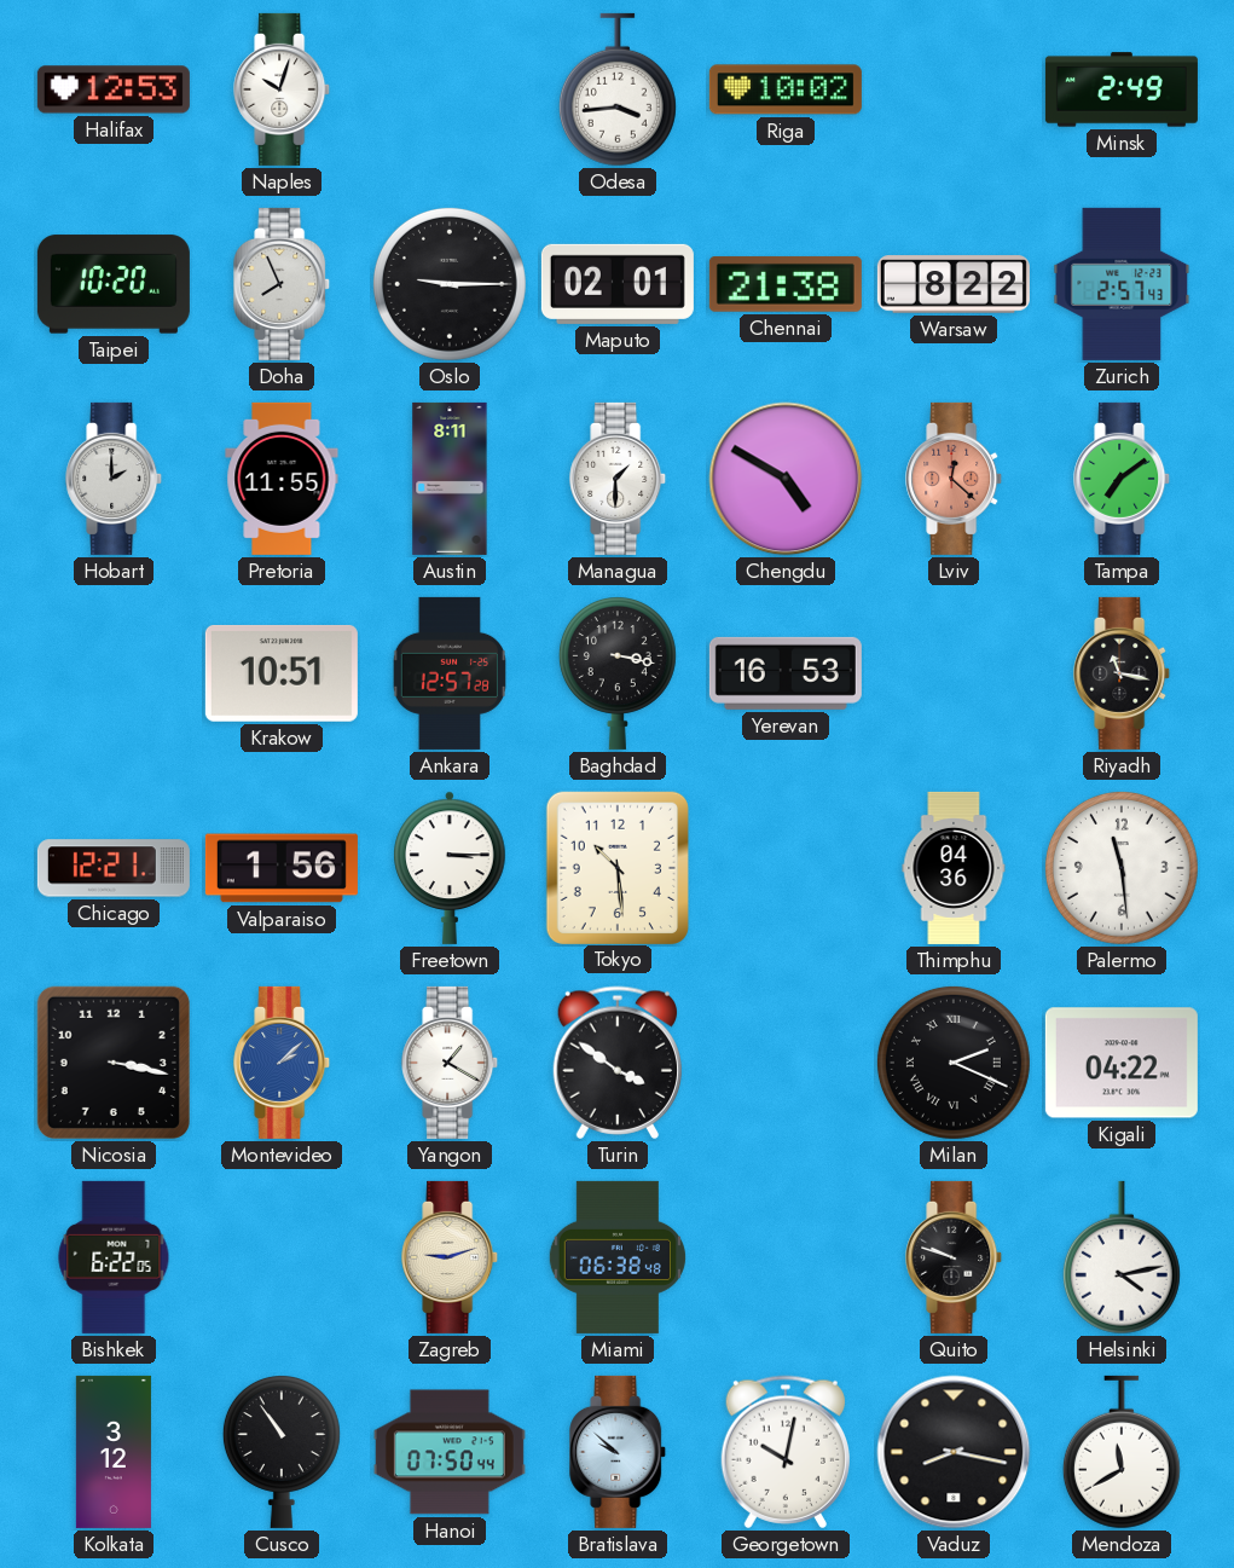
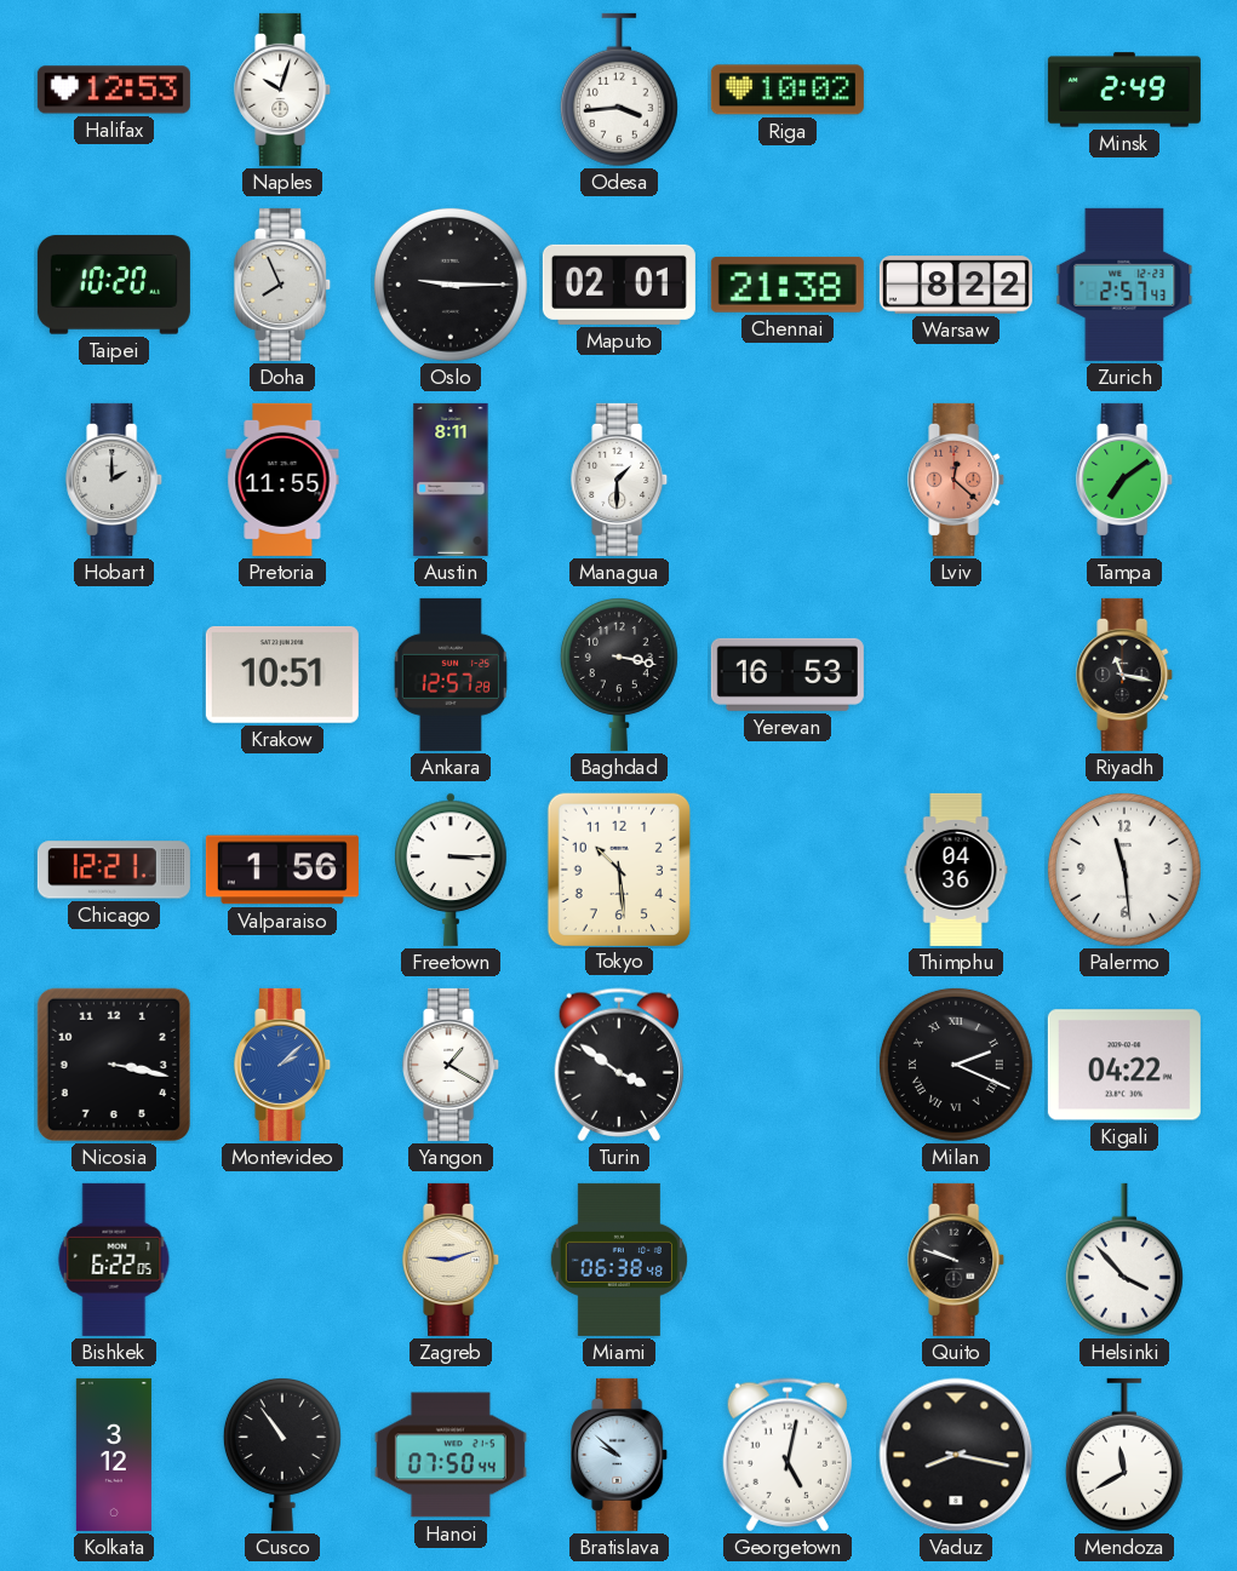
Chengdu: 4:50 -> none
Helsinki: 4:13 -> 3:53
Georgetown: 10:02 -> 5:02
